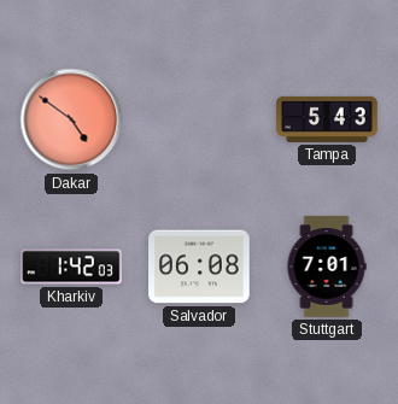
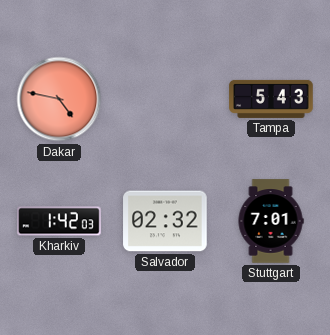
Dakar: 4:51 -> 4:47
Salvador: 06:08 -> 02:32
